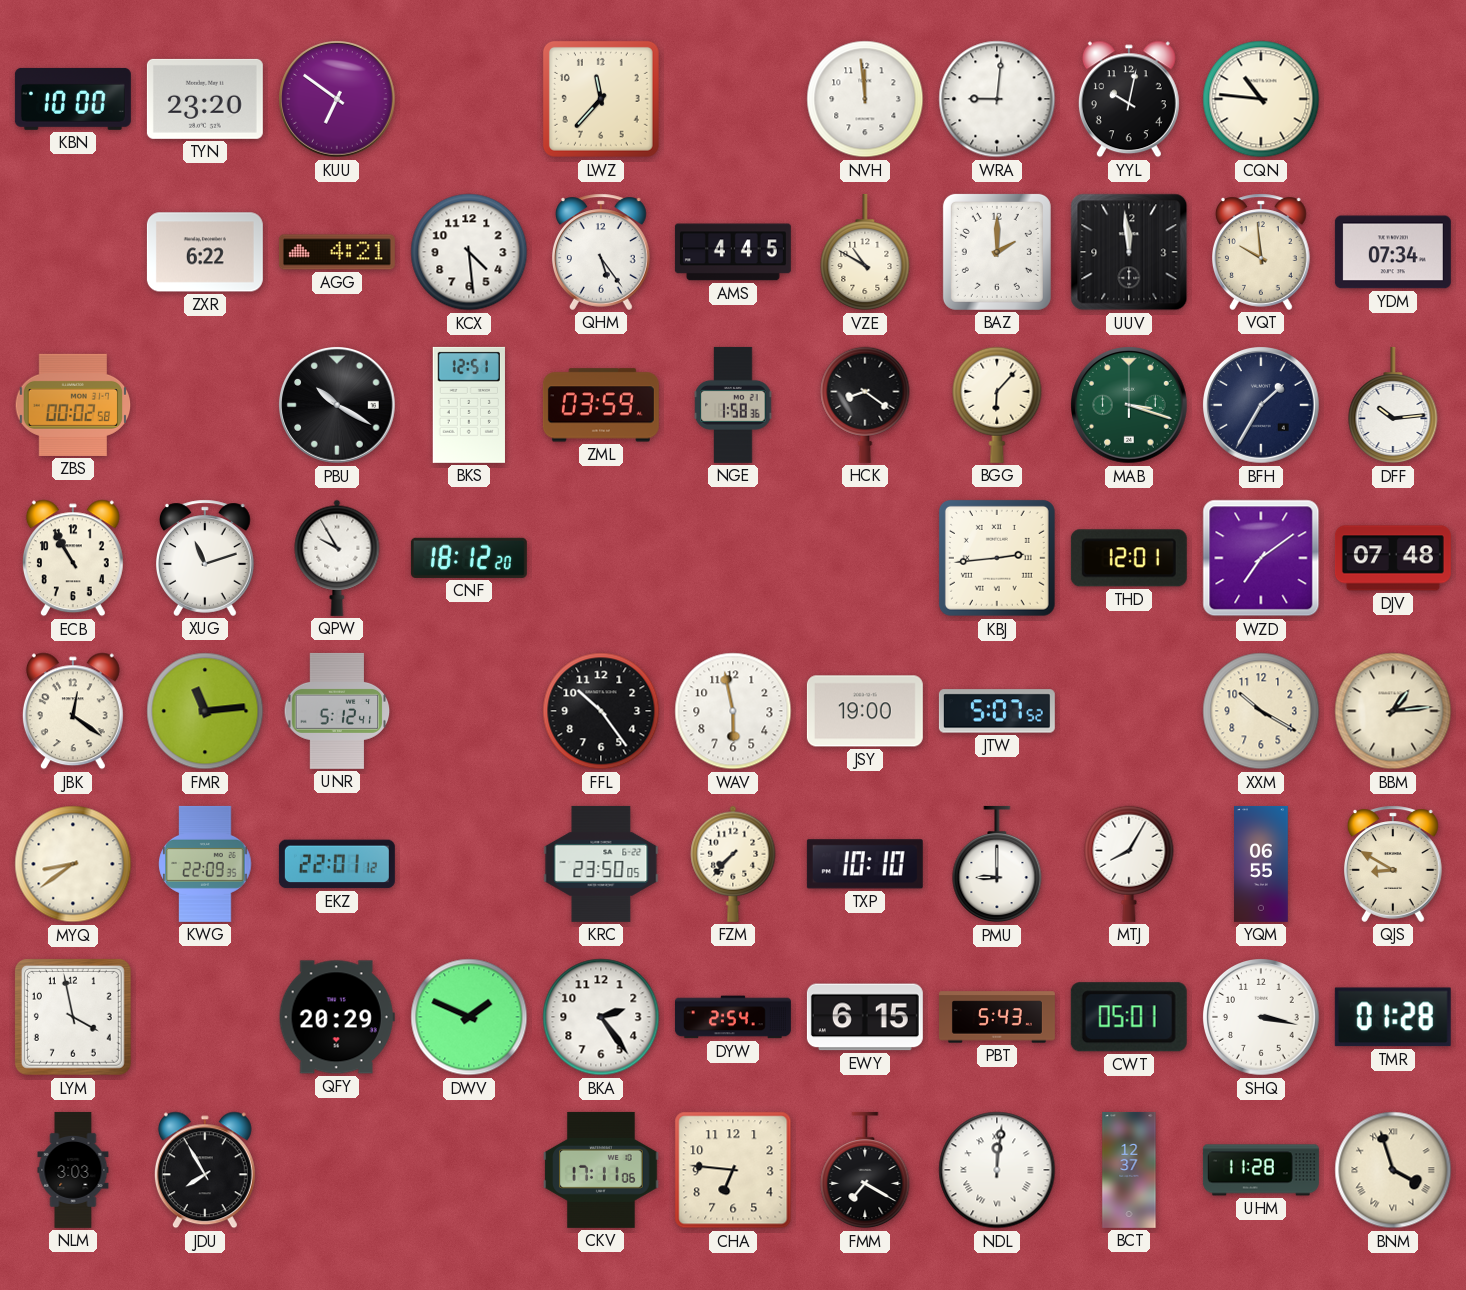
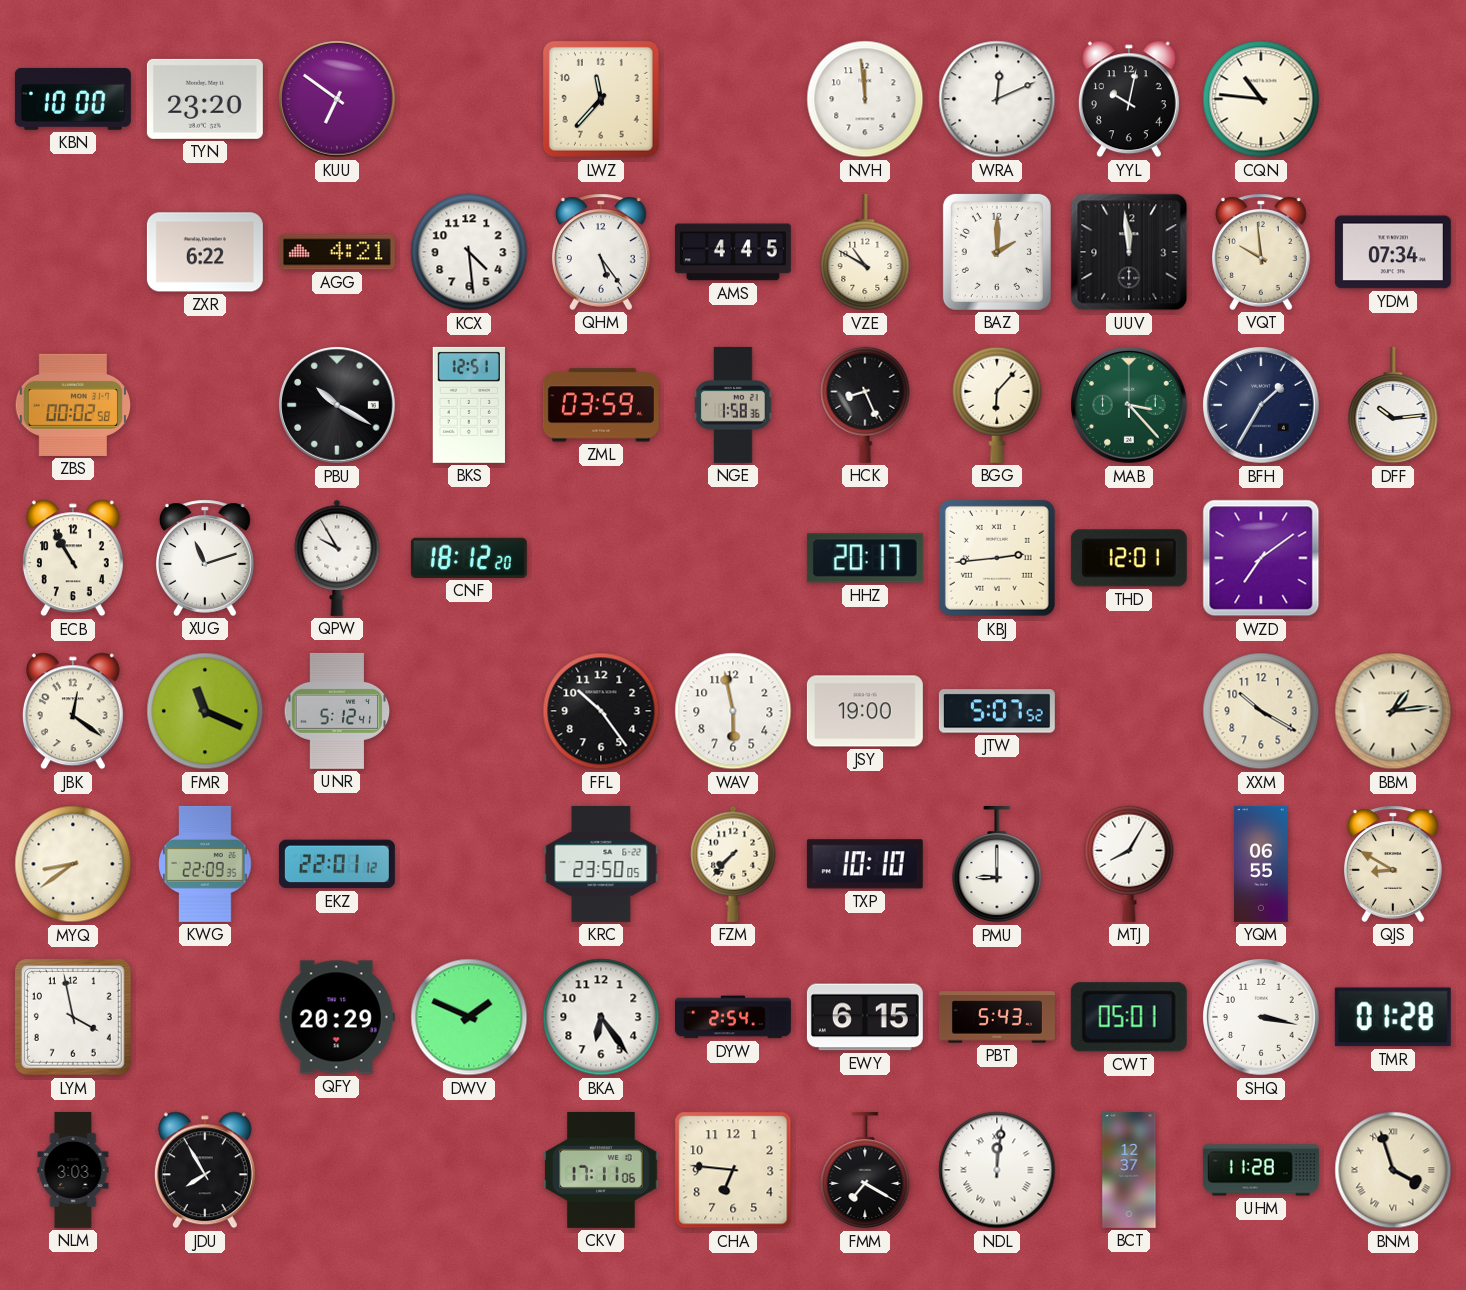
WRA: 9:01 -> 12:11
HCK: 8:21 -> 8:26
MAB: 3:18 -> 3:23
HHZ: none -> 20:17
DJV: 07:48 -> none
FMR: 11:14 -> 11:19
BKA: 2:24 -> 6:24
